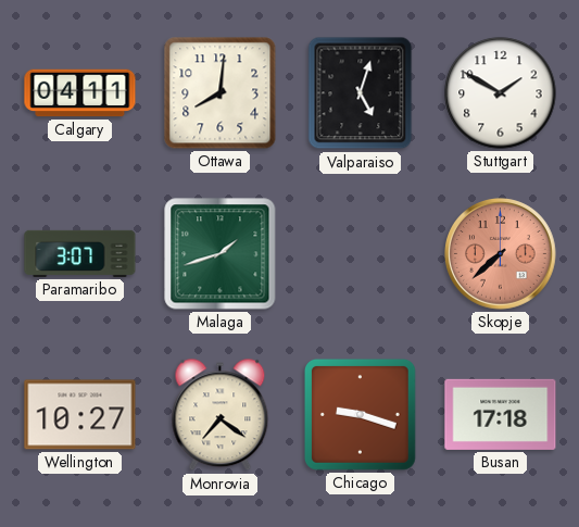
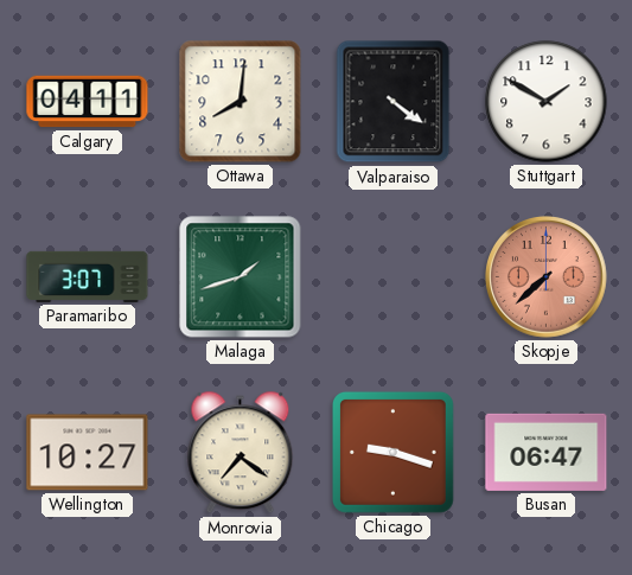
Valparaiso: 5:03 -> 4:21
Busan: 17:18 -> 06:47
